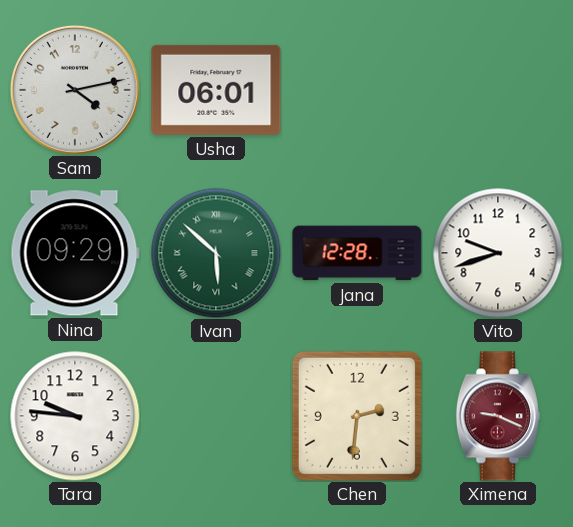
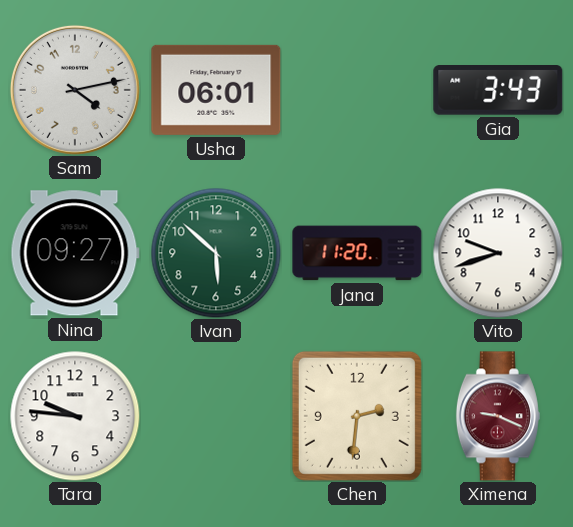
Gia: none -> 3:43
Nina: 09:29 -> 09:27
Ivan numerals: Roman -> Arabic
Jana: 12:28 -> 11:20
